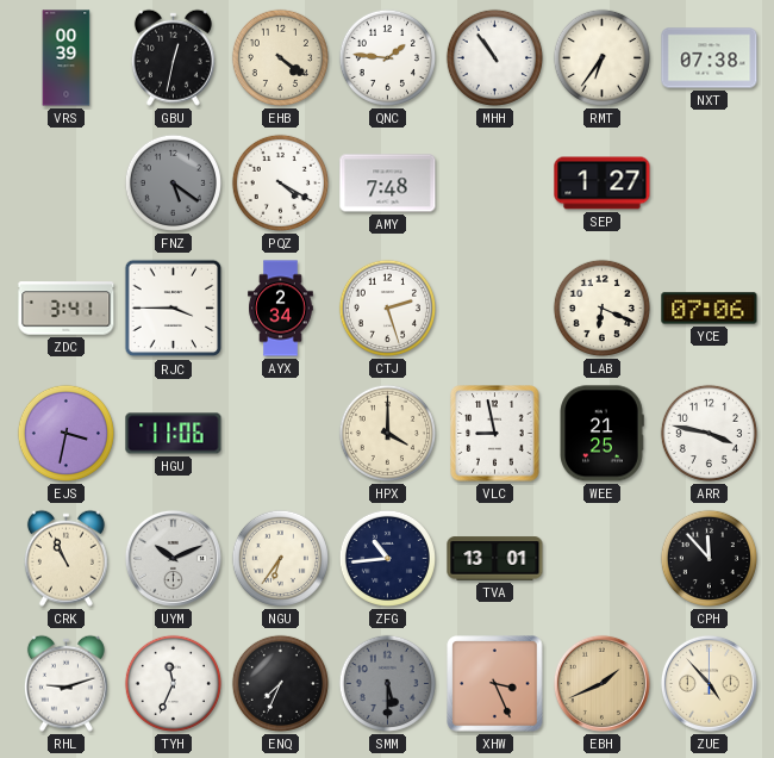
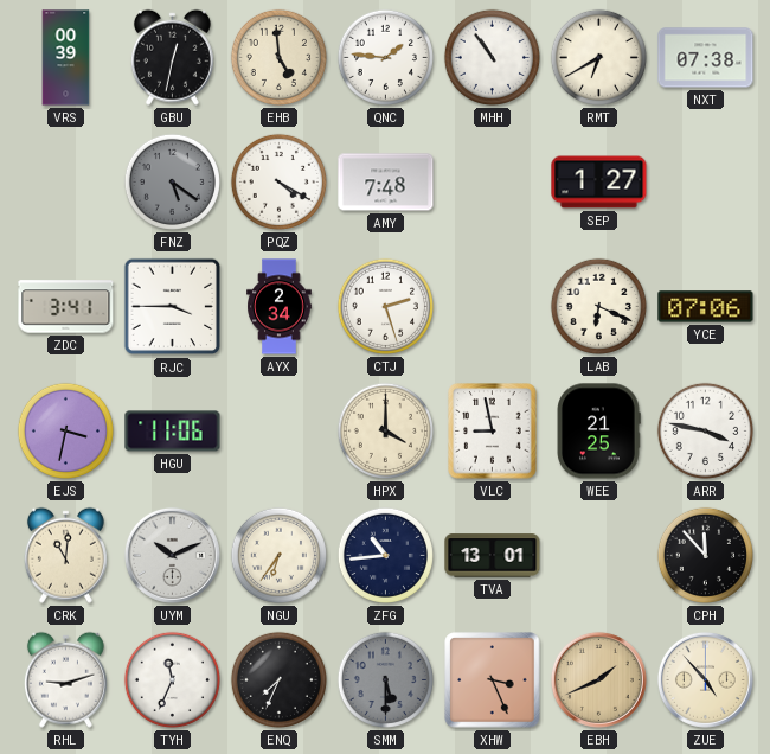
EHB: 4:21 -> 4:59
RMT: 6:36 -> 6:40
CRK: 10:56 -> 11:01
